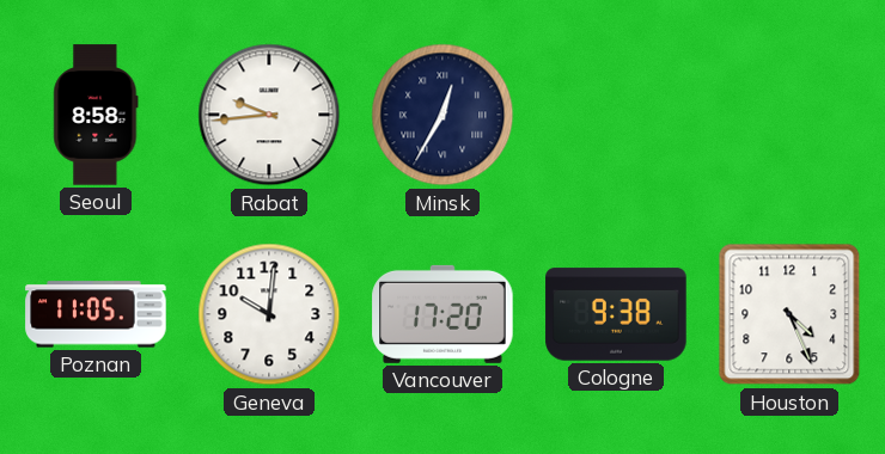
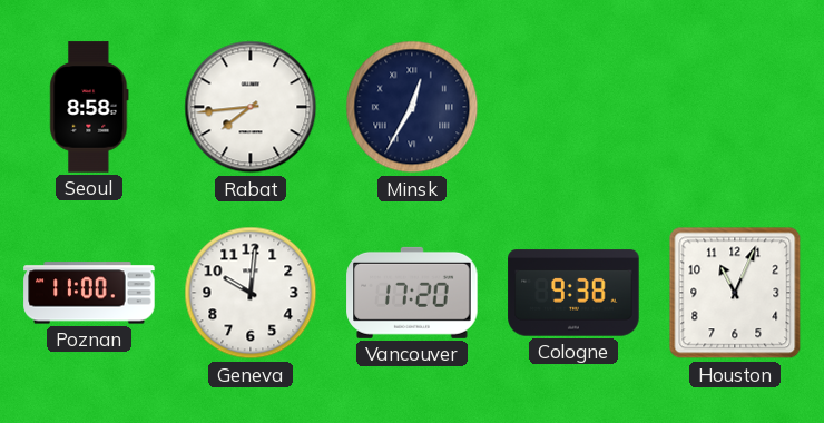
Rabat: 9:44 -> 7:44
Poznan: 11:05 -> 11:00
Houston: 4:26 -> 11:04
